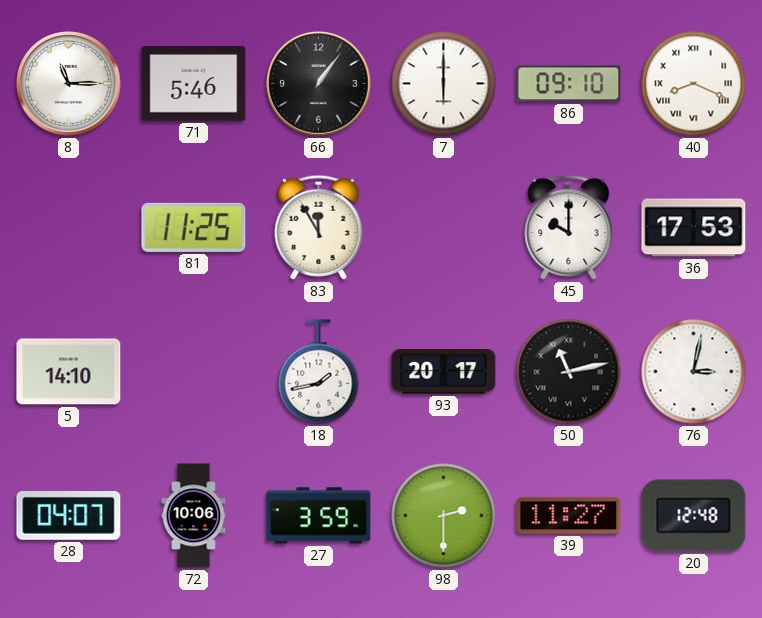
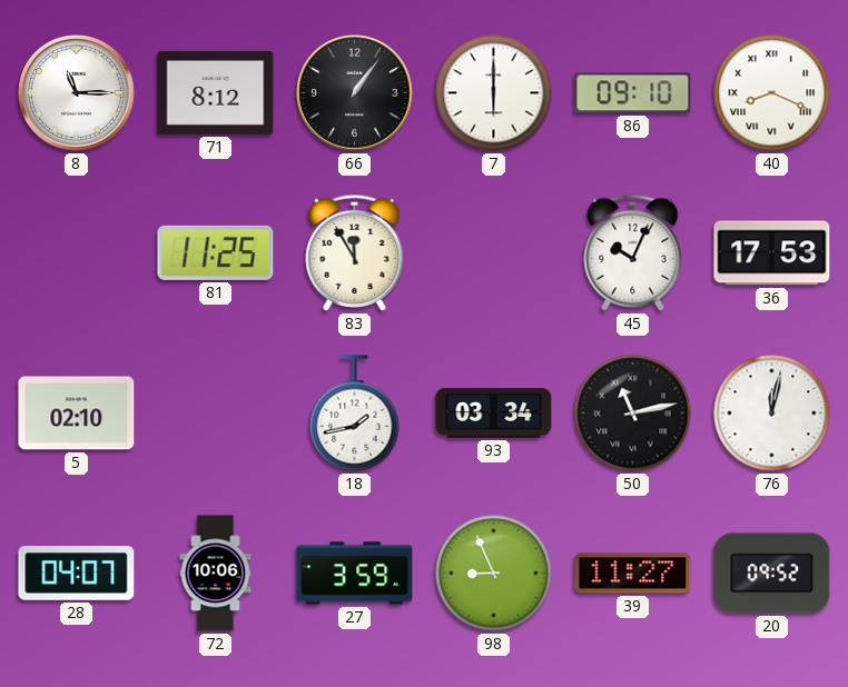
71: 5:46 -> 8:12
45: 10:00 -> 10:04
5: 14:10 -> 02:10
93: 20:17 -> 03:34
76: 3:02 -> 12:02
98: 2:30 -> 8:56
20: 12:48 -> 09:52
